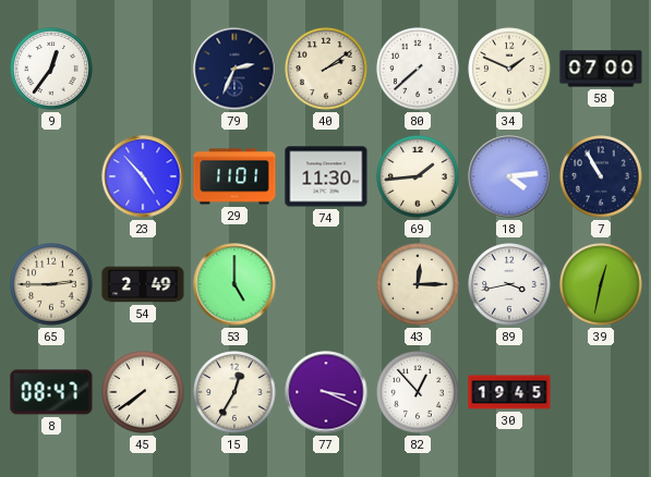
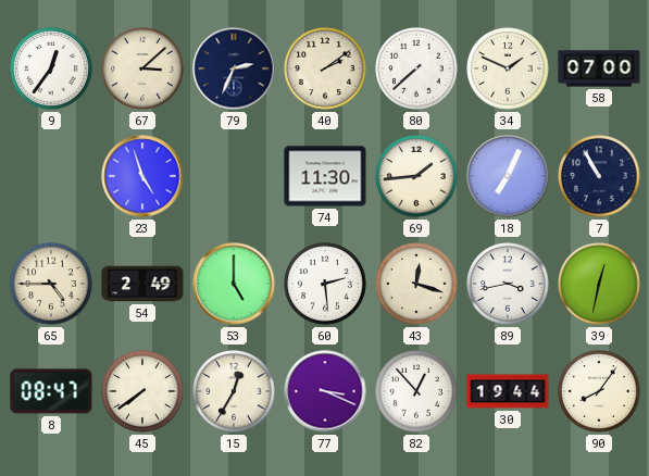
67: none -> 3:08
23: 4:53 -> 4:57
29: 11:01 -> none
18: 4:14 -> 7:04
65: 2:45 -> 4:45
60: none -> 2:29
43: 12:15 -> 12:18
30: 19:45 -> 19:44
90: none -> 8:06
